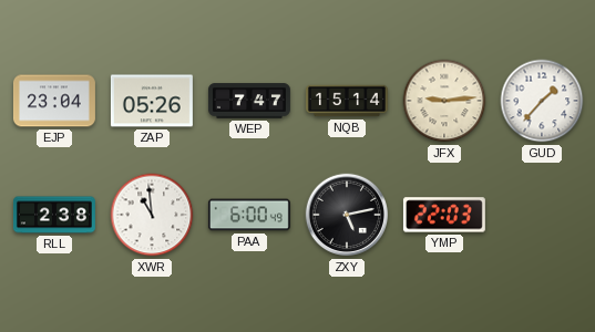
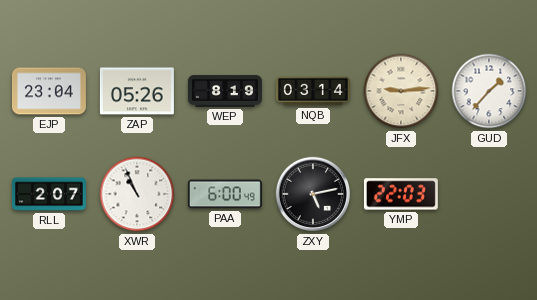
WEP: 7:47 -> 8:19
NQB: 15:14 -> 03:14
RLL: 2:38 -> 2:07
XWR: 10:59 -> 10:56
